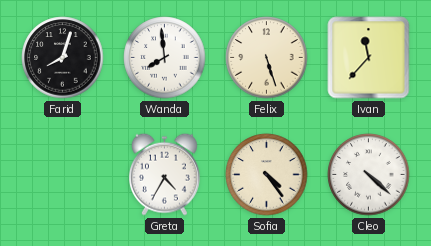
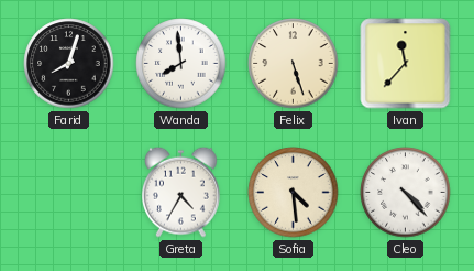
Sofia: 4:24 -> 4:29
Cleo: 4:22 -> 4:23
